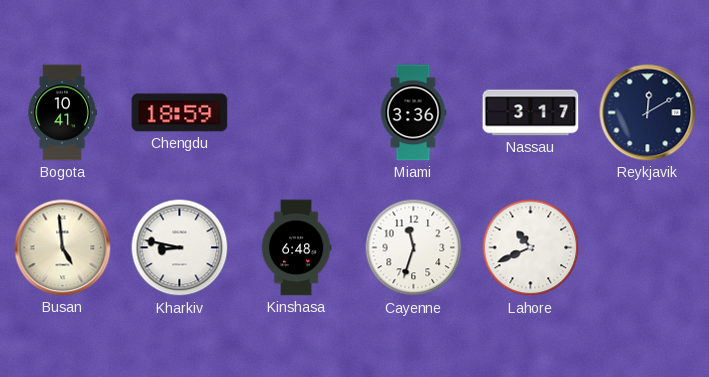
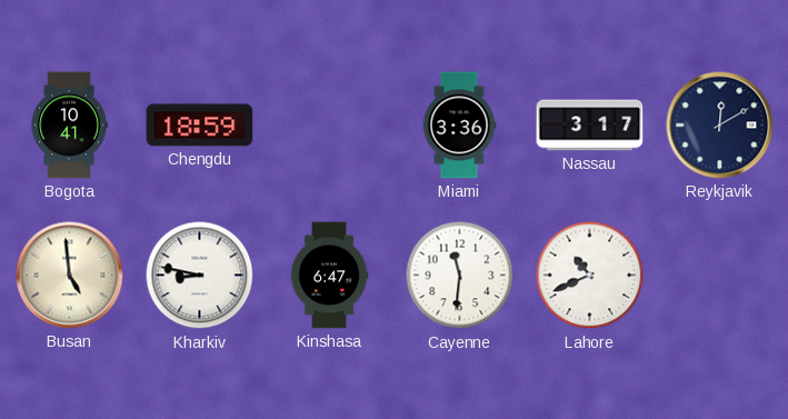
Kinshasa: 6:48 -> 6:47
Cayenne: 11:33 -> 11:31
